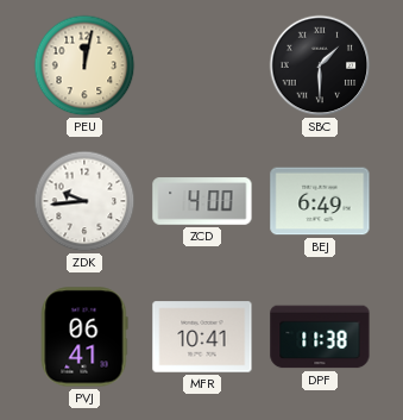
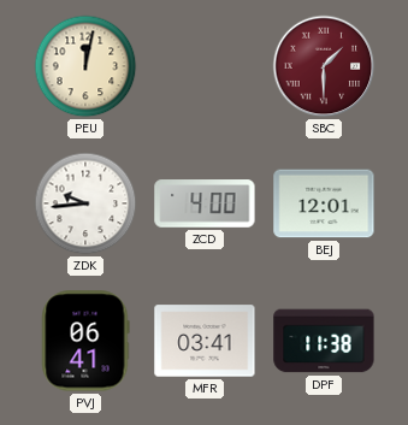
SBC dial: black -> burgundy
BEJ: 6:49 -> 12:01
MFR: 10:41 -> 03:41
